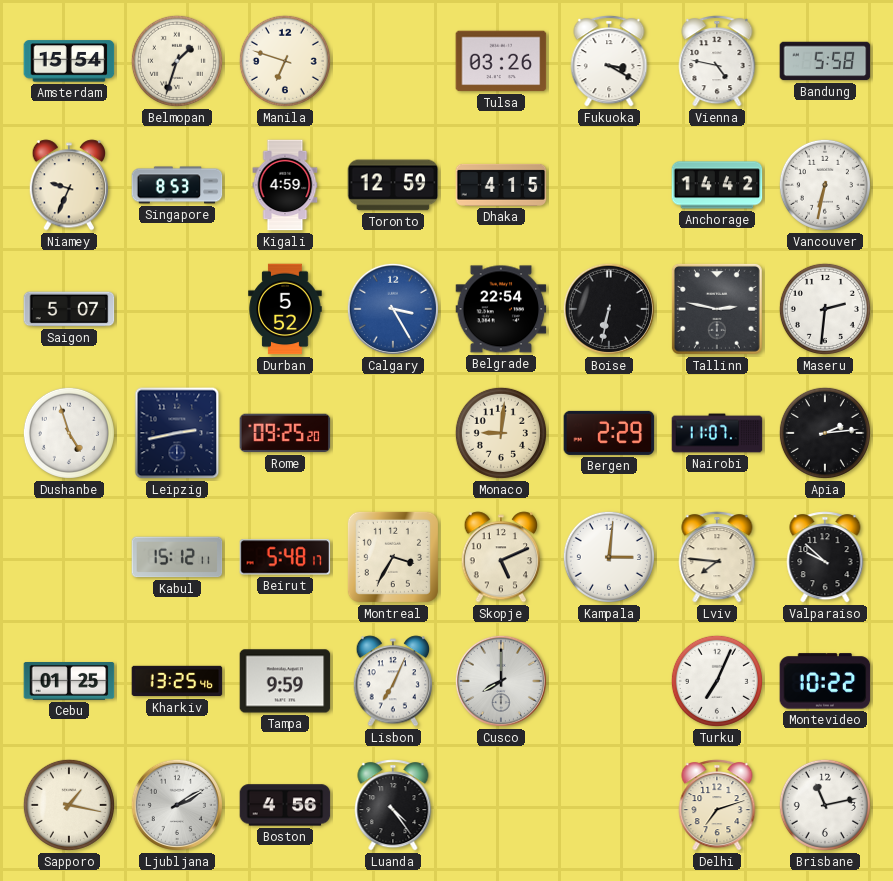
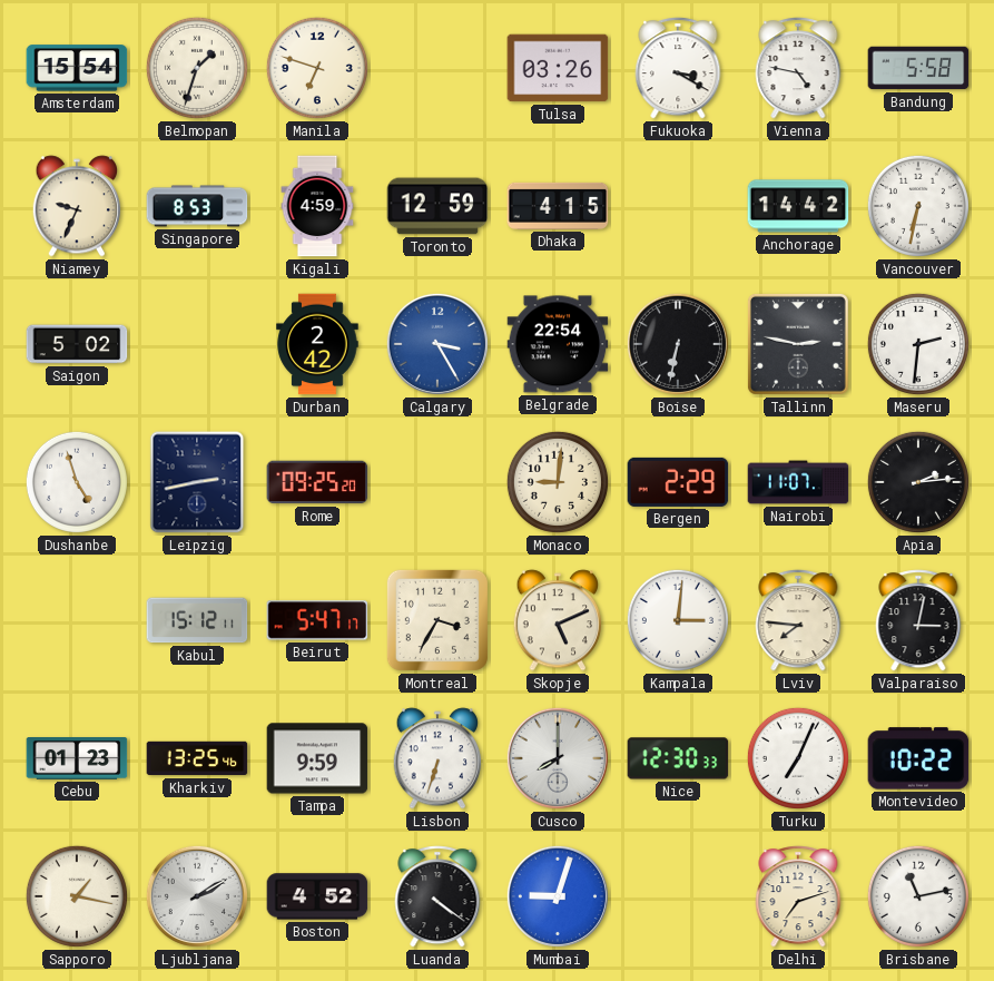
Saigon: 5:07 -> 5:02
Durban: 5:52 -> 2:42
Beirut: 5:48 -> 5:47
Valparaiso: 9:52 -> 3:02
Cebu: 01:25 -> 01:23
Lisbon: 7:04 -> 6:33
Nice: none -> 12:30
Boston: 4:56 -> 4:52
Luanda: 4:24 -> 4:21
Mumbai: none -> 9:03
